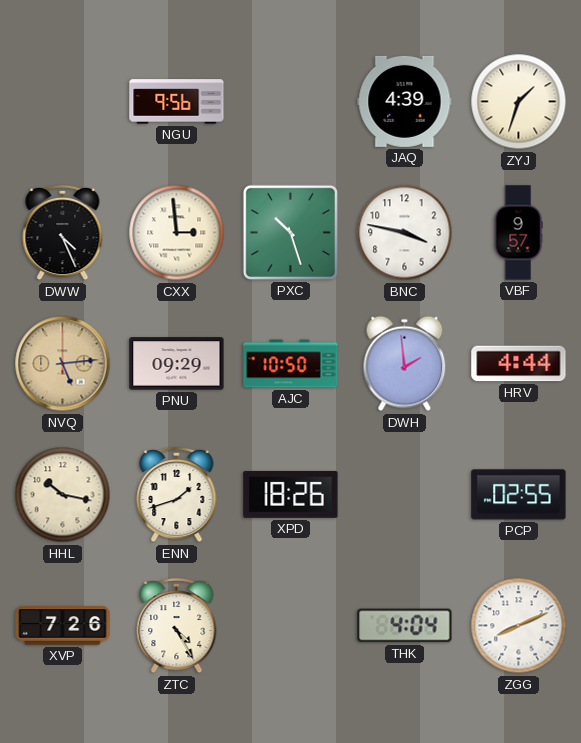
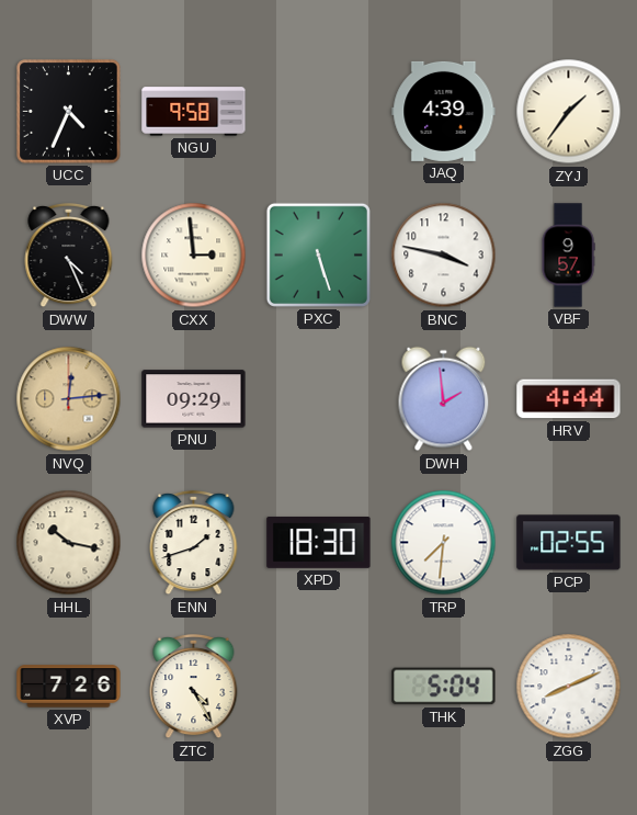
UCC: none -> 4:34
NGU: 9:56 -> 9:58
ZYJ: 1:33 -> 1:36
PXC: 10:27 -> 5:27
NVQ: 5:14 -> 12:14
AJC: 10:50 -> none
XPD: 18:26 -> 18:30
TRP: none -> 7:31
THK: 4:04 -> 5:04
